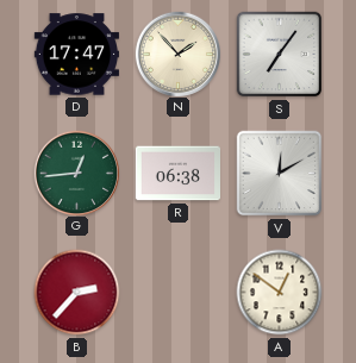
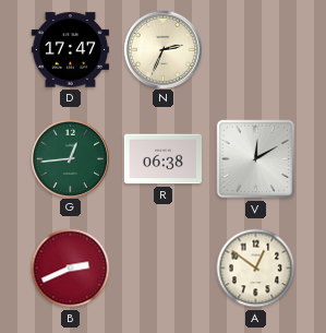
N: 1:53 -> 2:34
S: 7:06 -> none
B: 2:37 -> 2:41
